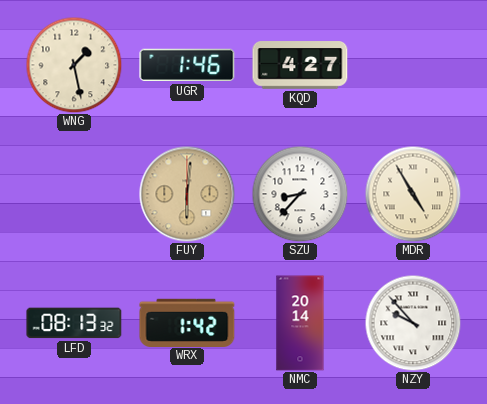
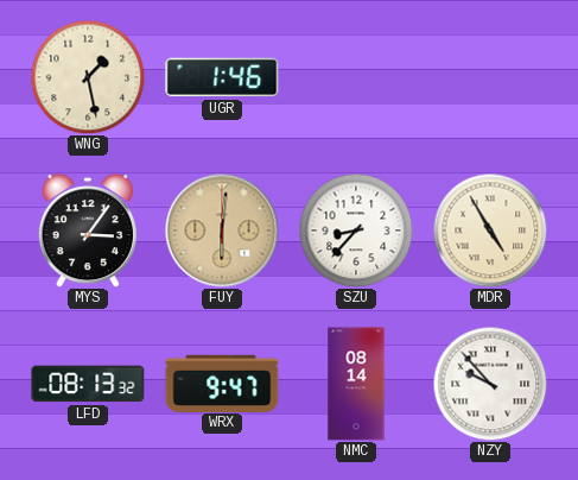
KQD: 4:27 -> none
MYS: none -> 3:06
WRX: 1:42 -> 9:47
NMC: 20:14 -> 08:14
